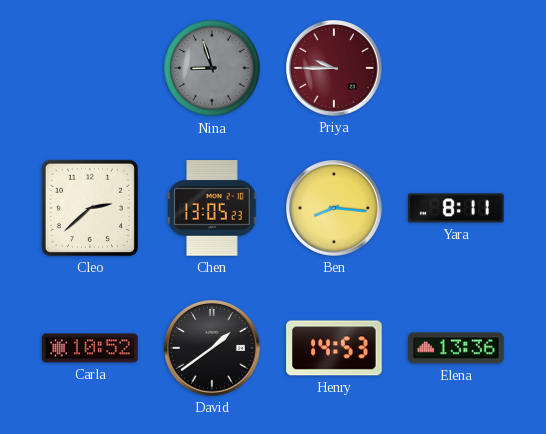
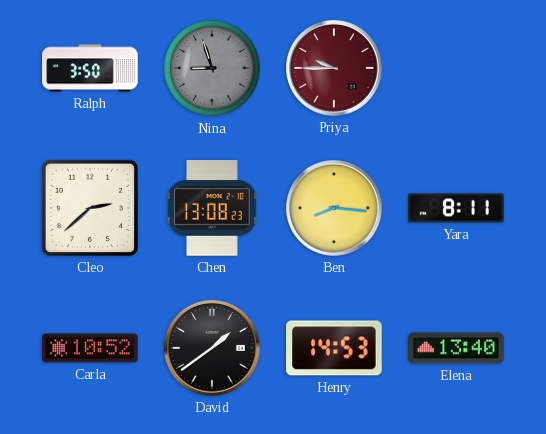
Ralph: none -> 3:50
Chen: 13:05 -> 13:08
Elena: 13:36 -> 13:40
